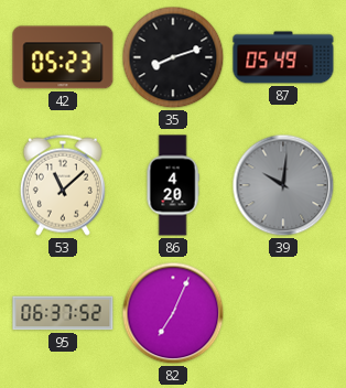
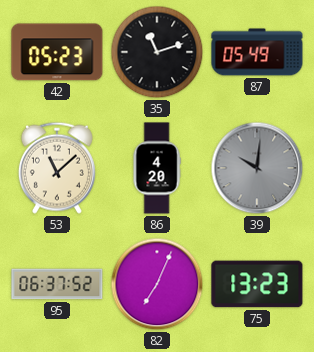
35: 8:12 -> 11:12
75: none -> 13:23
